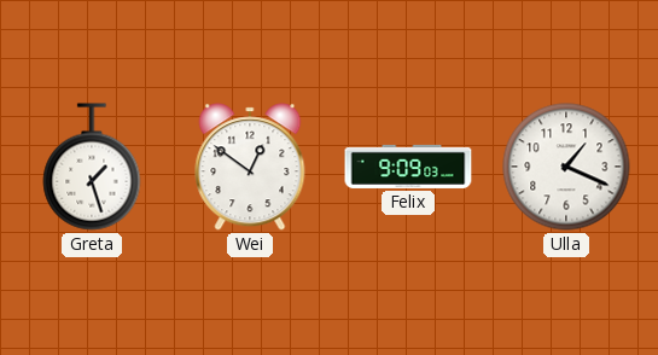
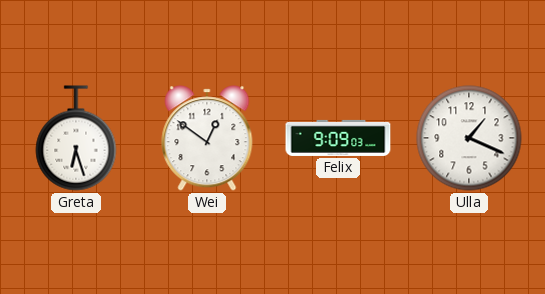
Greta: 1:27 -> 6:27
